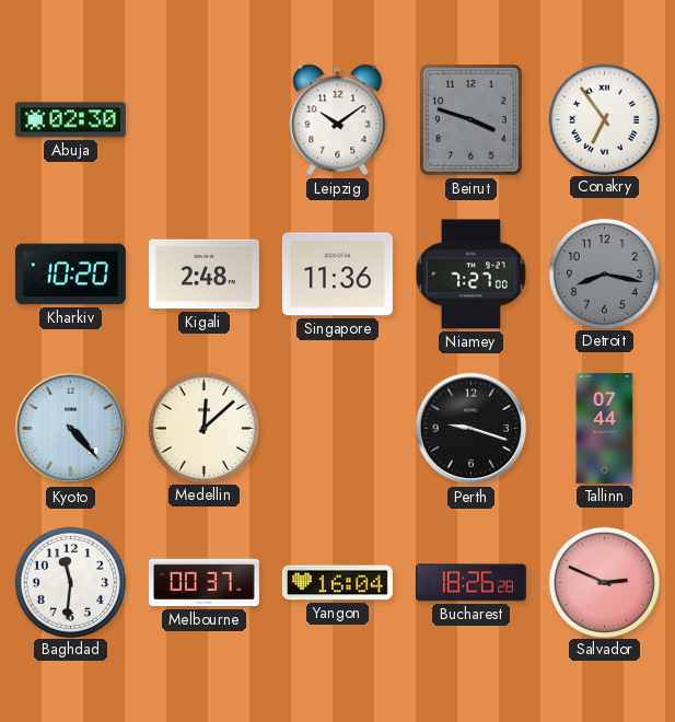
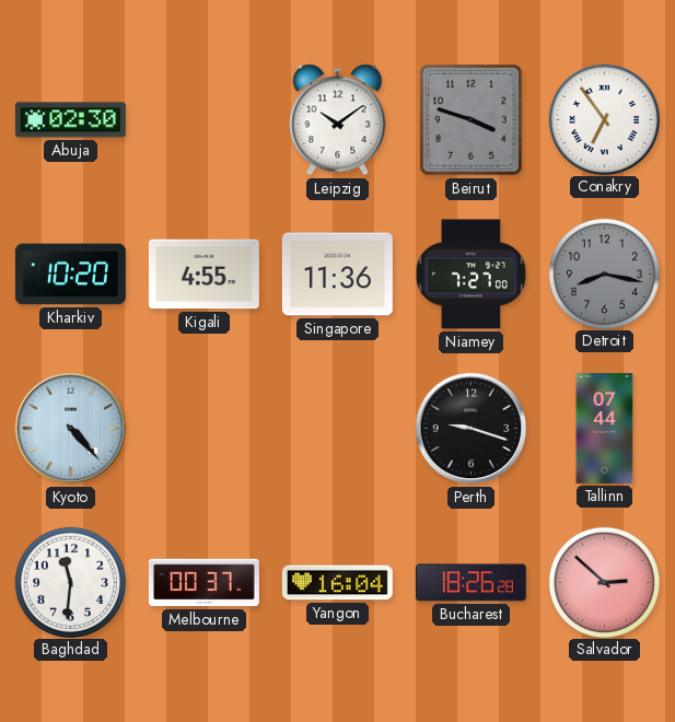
Kigali: 2:48 -> 4:55
Medellin: 12:08 -> none
Salvador: 2:49 -> 2:52
